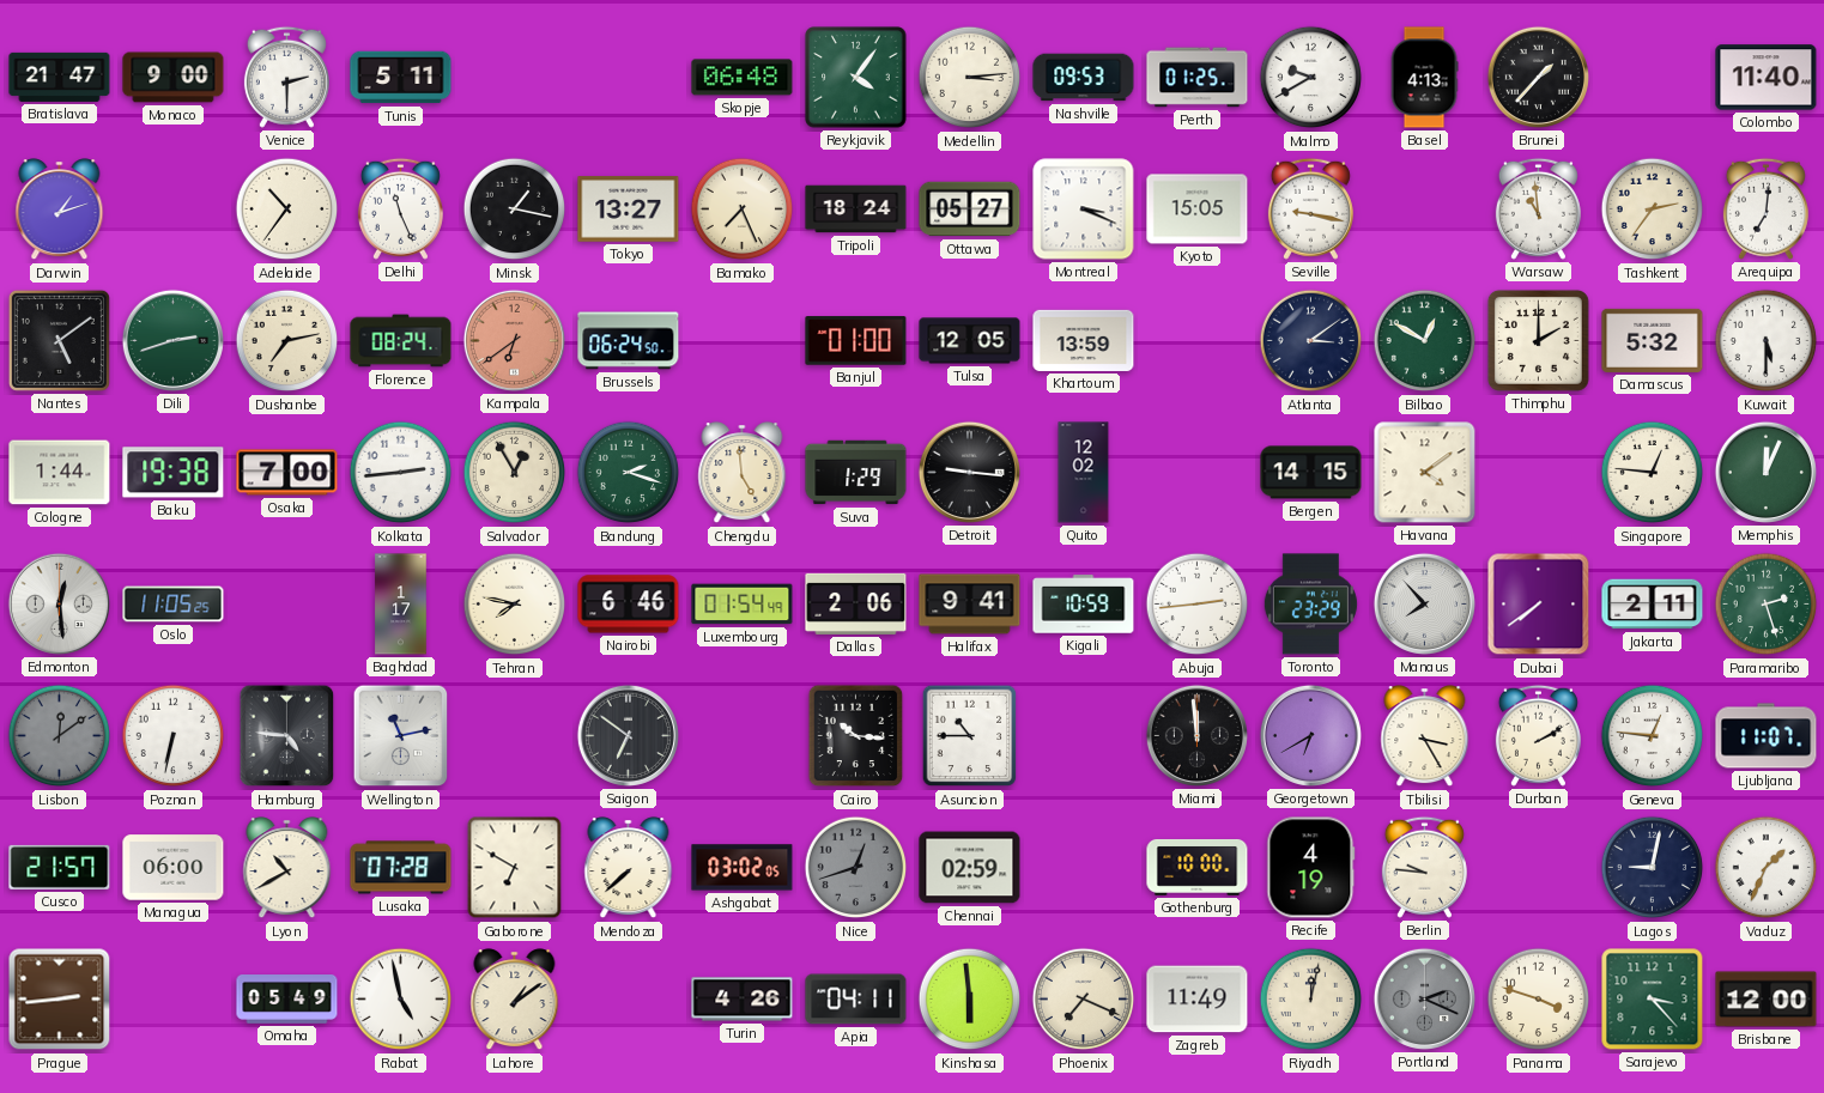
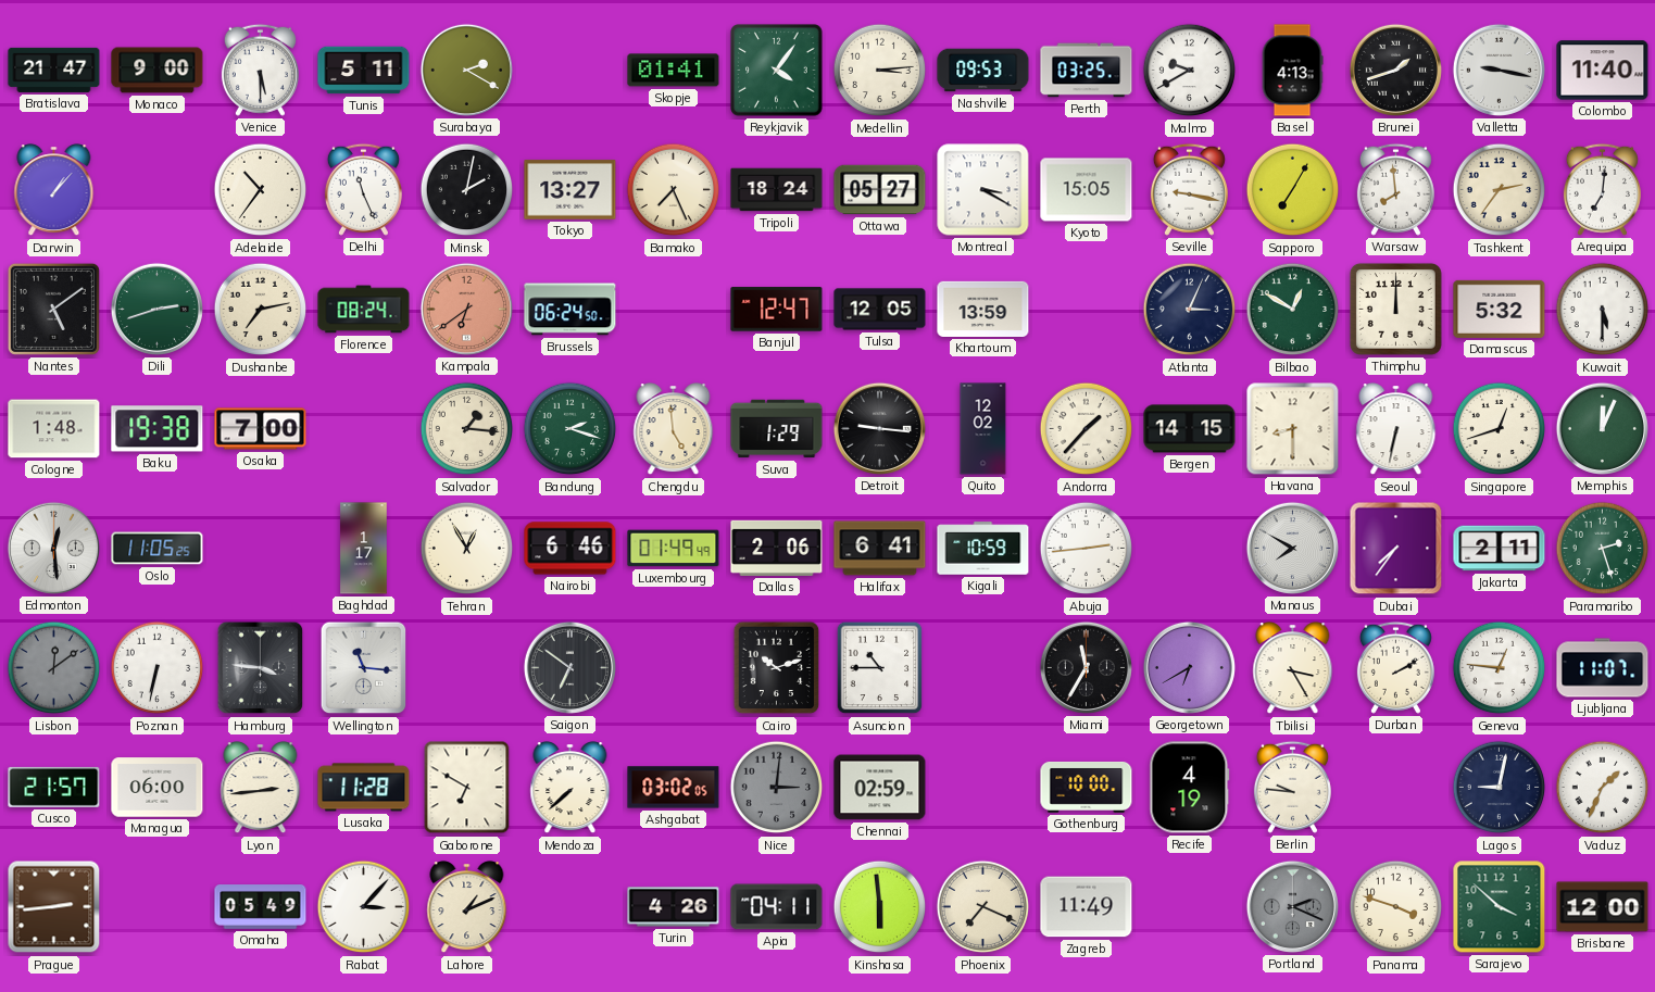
Venice: 2:30 -> 5:30
Surabaya: none -> 2:20
Skopje: 06:48 -> 01:41
Perth: 01:25 -> 03:25
Brunei: 1:37 -> 1:42
Valletta: none -> 9:17
Darwin: 1:12 -> 1:07
Minsk: 1:17 -> 2:02
Montreal: 3:19 -> 3:20
Sapporo: none -> 7:05
Warsaw: 10:59 -> 7:59
Banjul: 01:00 -> 12:47
Atlanta: 3:09 -> 3:04
Thimphu: 2:00 -> 12:00
Cologne: 1:44 -> 1:48
Kolkata: 2:44 -> none
Salvador: 12:55 -> 1:16
Andorra: none -> 1:37
Havana: 4:09 -> 8:30
Seoul: none -> 6:32
Singapore: 12:46 -> 12:42
Tehran: 7:47 -> 12:55
Luxembourg: 01:54 -> 01:49
Halifax: 9:41 -> 6:41
Toronto: 23:29 -> none
Manaus: 7:53 -> 7:50
Dubai: 7:39 -> 7:36
Hamburg: 4:46 -> 3:46
Wellington: 11:13 -> 11:16
Cairo: 10:16 -> 10:12
Miami: 11:59 -> 11:35
Lyon: 10:40 -> 2:44
Lusaka: 07:28 -> 11:28
Nice: 12:42 -> 3:01
Rabat: 4:58 -> 3:07
Lahore: 1:09 -> 1:11
Riyadh: 12:02 -> none
Sarajevo: 3:23 -> 3:52
